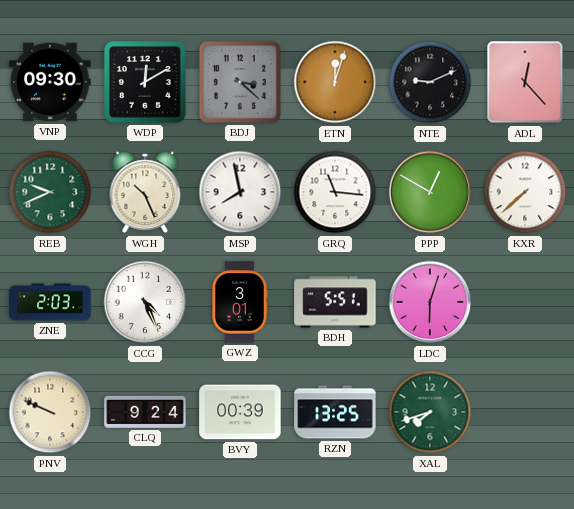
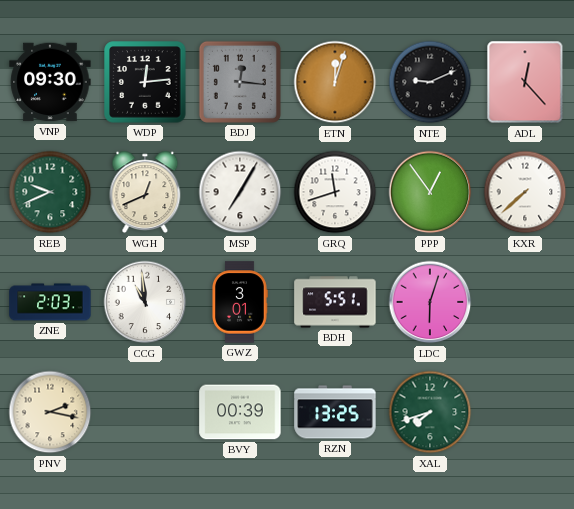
WDP: 12:10 -> 12:14
BDJ: 3:22 -> 12:16
WGH: 10:26 -> 12:41
MSP: 7:58 -> 7:05
GRQ: 11:16 -> 11:42
PPP: 12:50 -> 12:54
CCG: 4:26 -> 10:59
PNV: 9:49 -> 2:17
CLQ: 9:24 -> none
